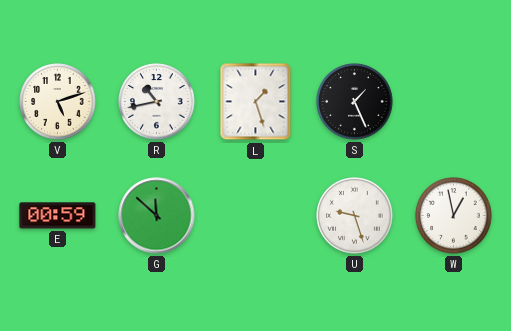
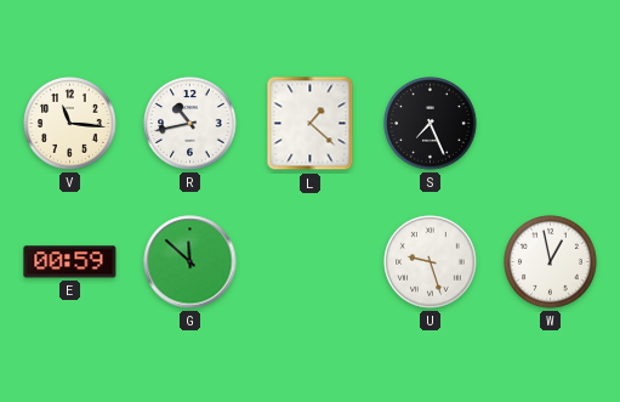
V: 5:12 -> 11:16
L: 1:27 -> 1:22
S: 1:26 -> 7:26
